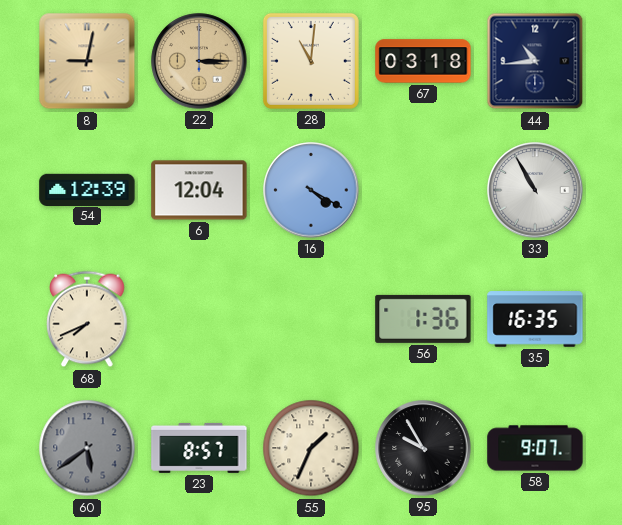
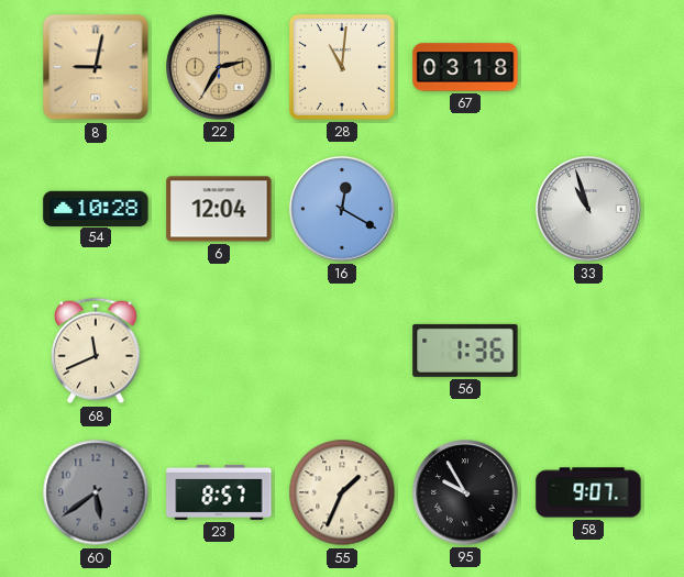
22: 3:15 -> 2:35
44: 10:44 -> none
54: 12:39 -> 10:28
16: 4:20 -> 12:20
33: 10:55 -> 10:57
68: 7:41 -> 11:41
35: 16:35 -> none
